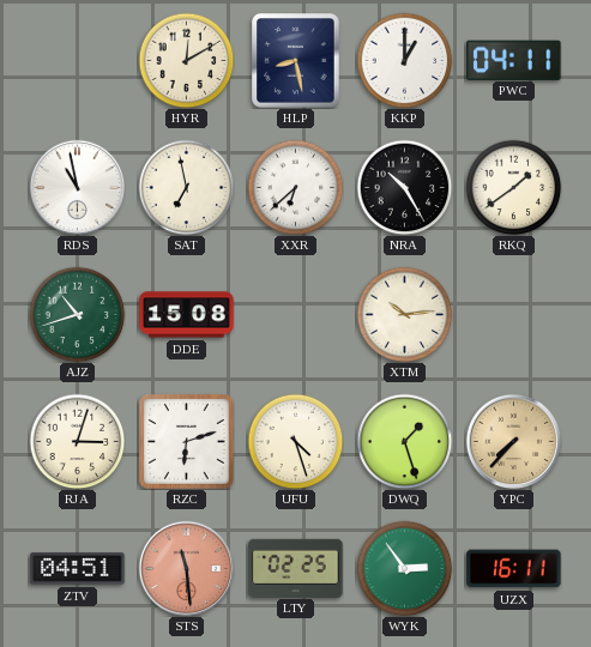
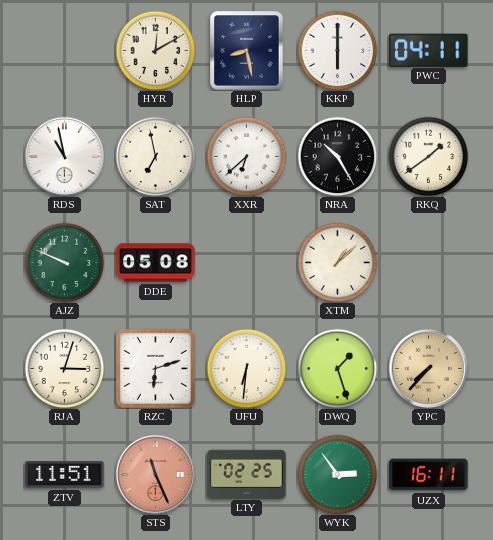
KKP: 1:00 -> 6:00
AJZ: 10:42 -> 9:49
DDE: 15:08 -> 05:08
XTM: 10:14 -> 1:08
UFU: 4:27 -> 6:31
ZTV: 04:51 -> 11:51
STS: 11:29 -> 11:26
